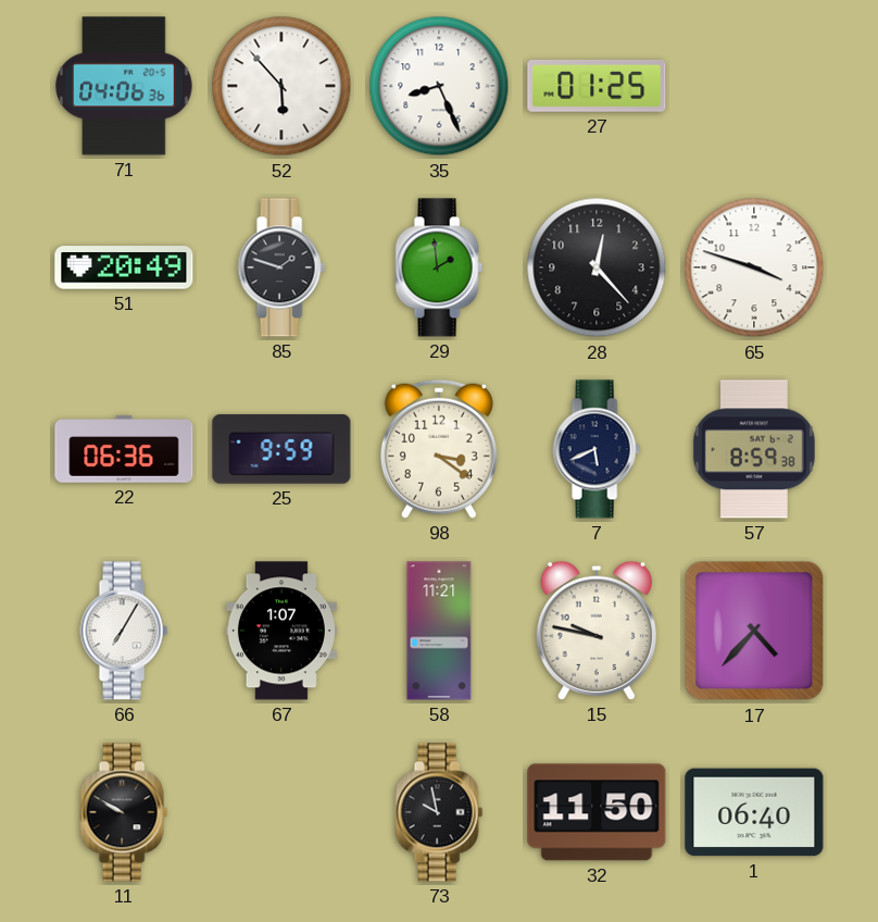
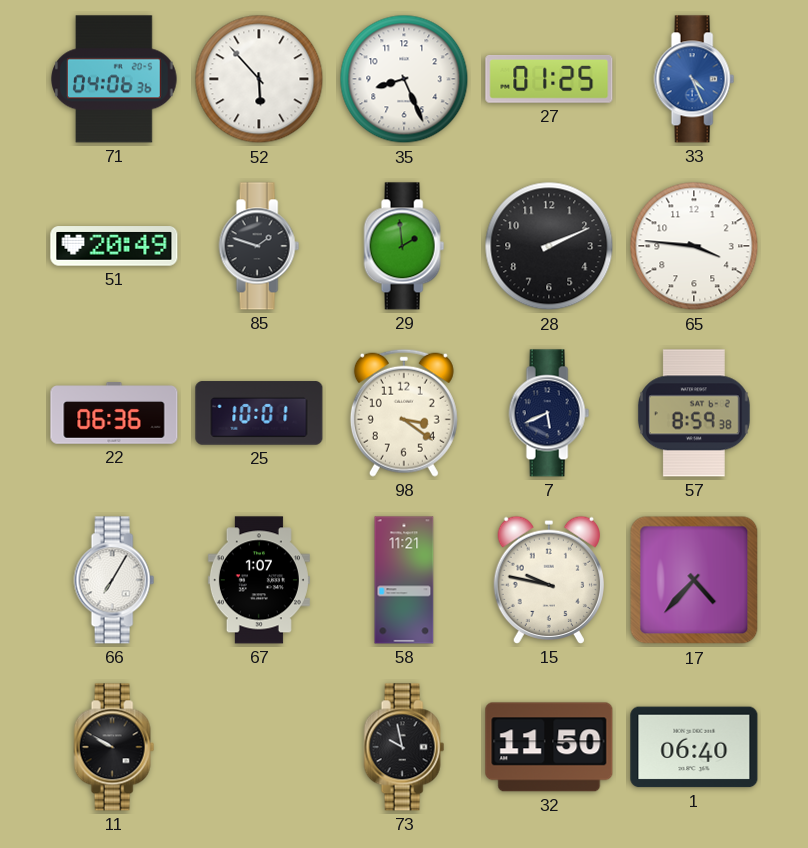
33: none -> 4:26
28: 12:23 -> 2:11
65: 3:48 -> 3:46
25: 9:59 -> 10:01
